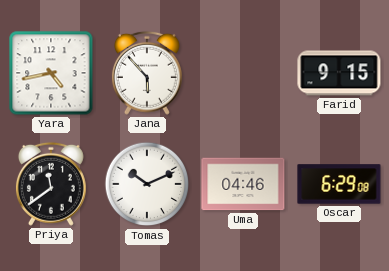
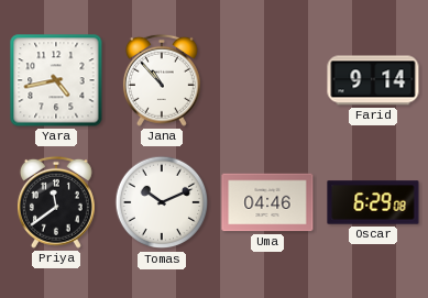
Jana: 5:53 -> 10:53
Farid: 9:15 -> 9:14
